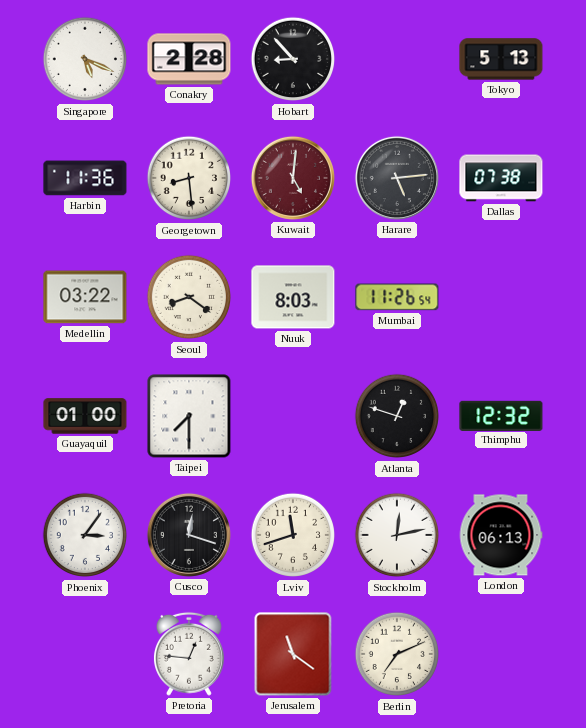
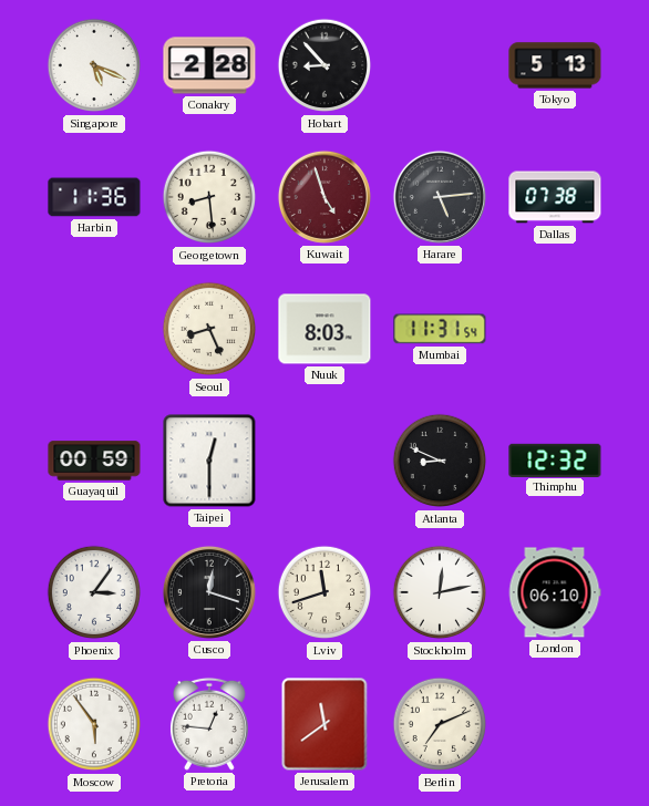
Kuwait: 5:01 -> 4:57
Medellin: 03:22 -> none
Seoul: 8:21 -> 8:26
Mumbai: 11:26 -> 11:31
Guayaquil: 01:00 -> 00:59
Taipei: 7:30 -> 12:30
Atlanta: 12:48 -> 8:49
London: 06:13 -> 06:10
Moscow: none -> 5:54
Jerusalem: 11:21 -> 11:39
